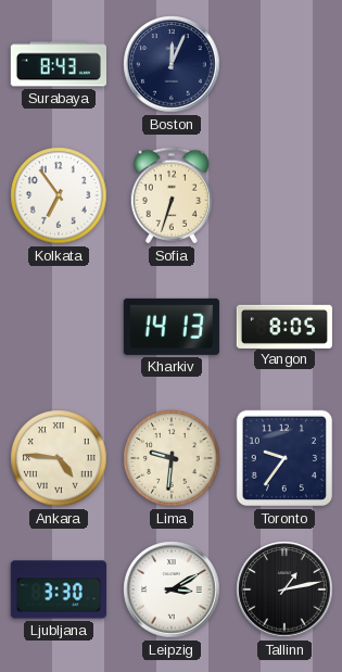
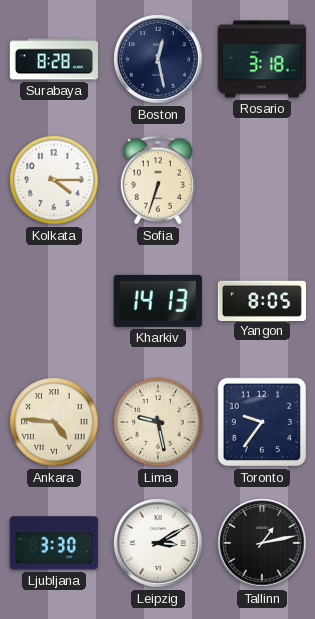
Surabaya: 8:43 -> 8:28
Boston: 12:04 -> 12:28
Rosario: none -> 3:18
Kolkata: 6:54 -> 4:15
Lima: 9:31 -> 9:28
